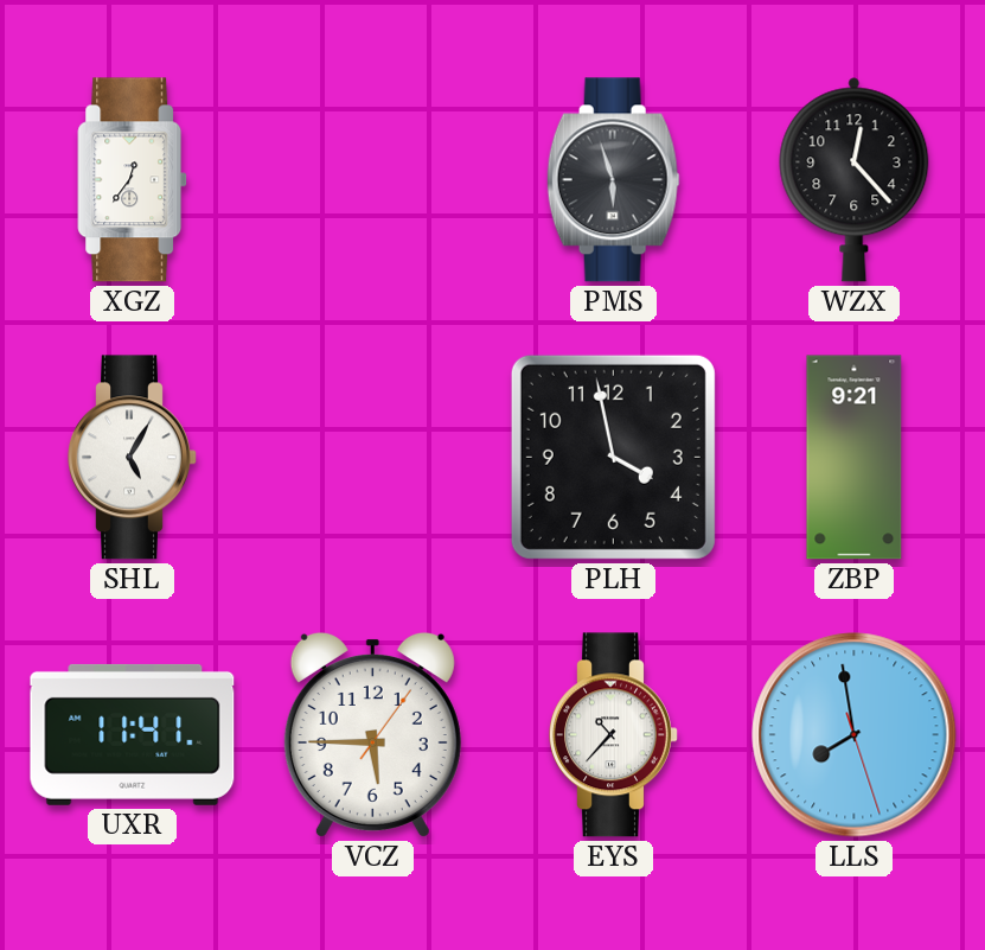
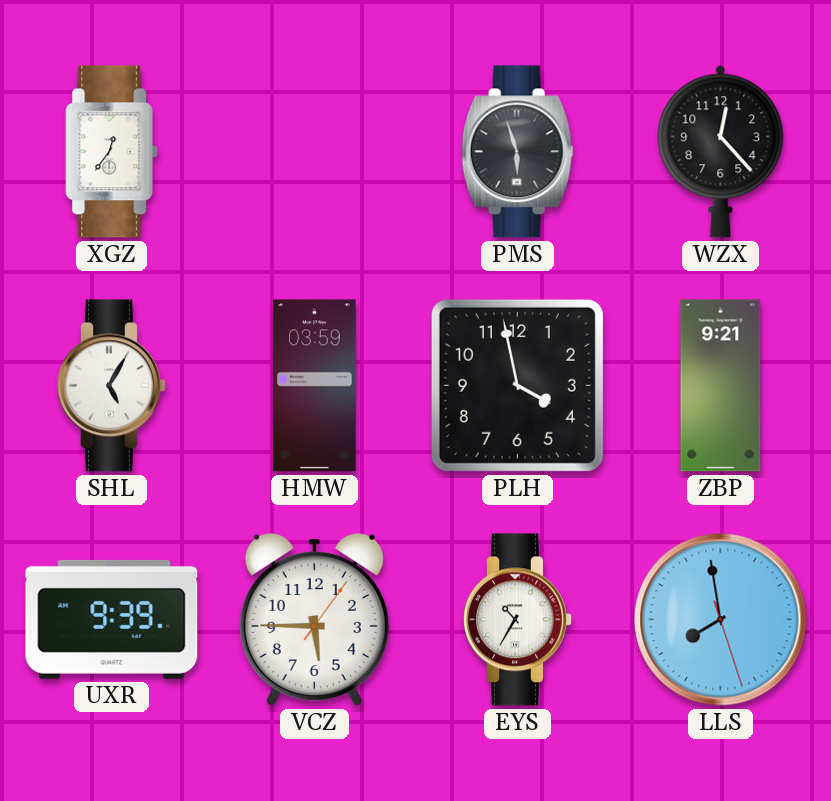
HMW: none -> 03:59
UXR: 11:41 -> 9:39
EYS: 10:37 -> 10:35
